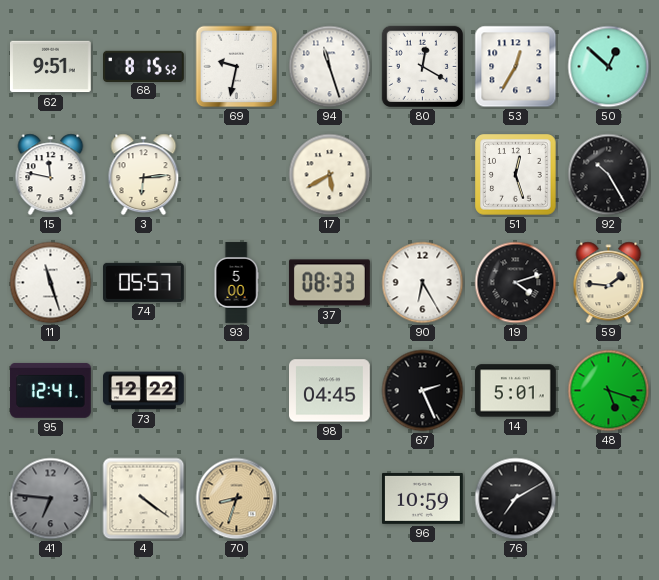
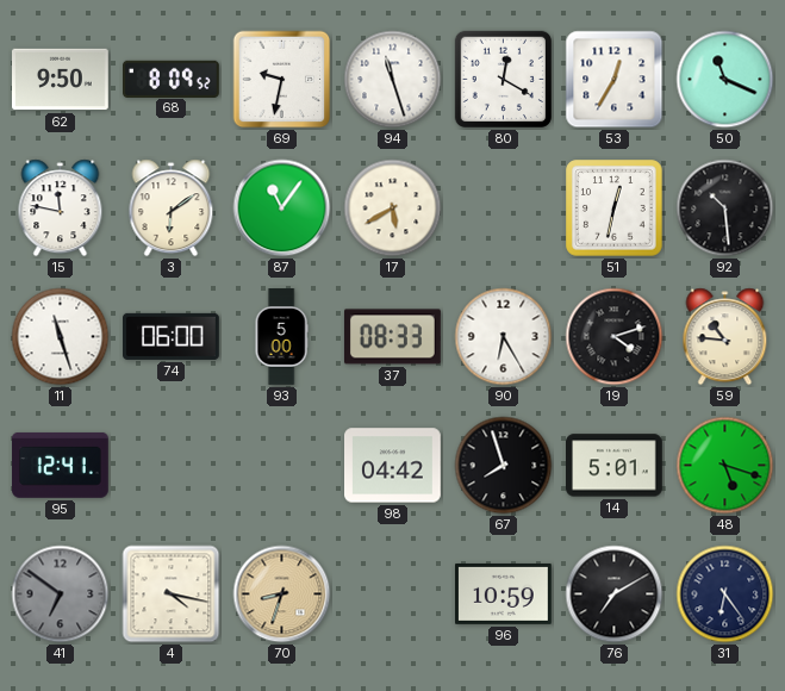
62: 9:51 -> 9:50
68: 8:15 -> 8:09
50: 12:52 -> 11:19
3: 6:14 -> 6:09
87: none -> 11:06
51: 12:27 -> 12:32
92: 10:25 -> 10:29
74: 05:57 -> 06:00
59: 1:46 -> 10:46
73: 12:22 -> none
98: 04:45 -> 04:42
67: 2:26 -> 7:57
41: 6:46 -> 6:51
4: 4:21 -> 4:17
31: none -> 6:24
